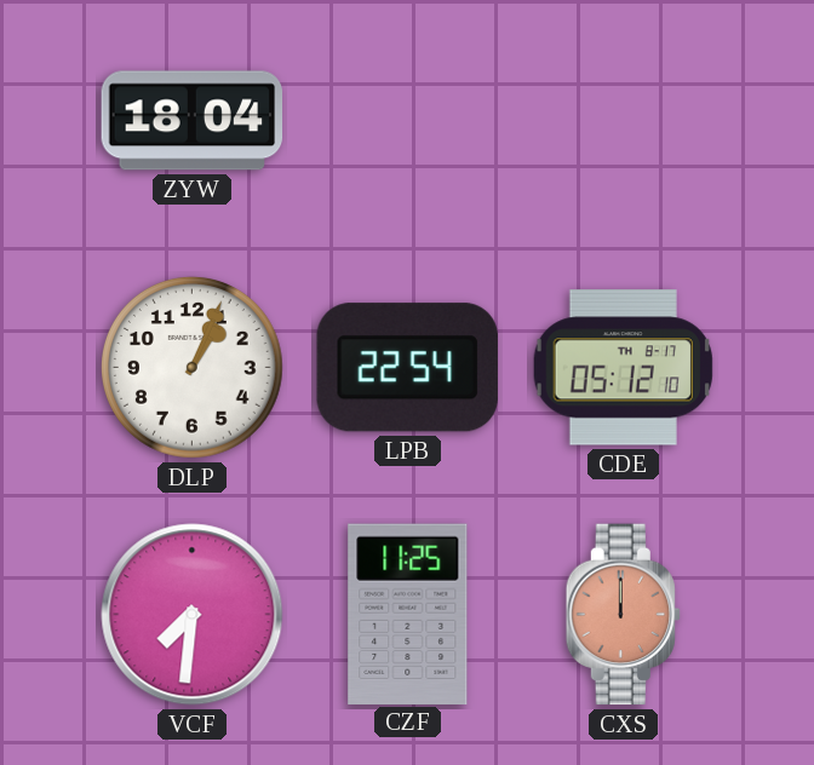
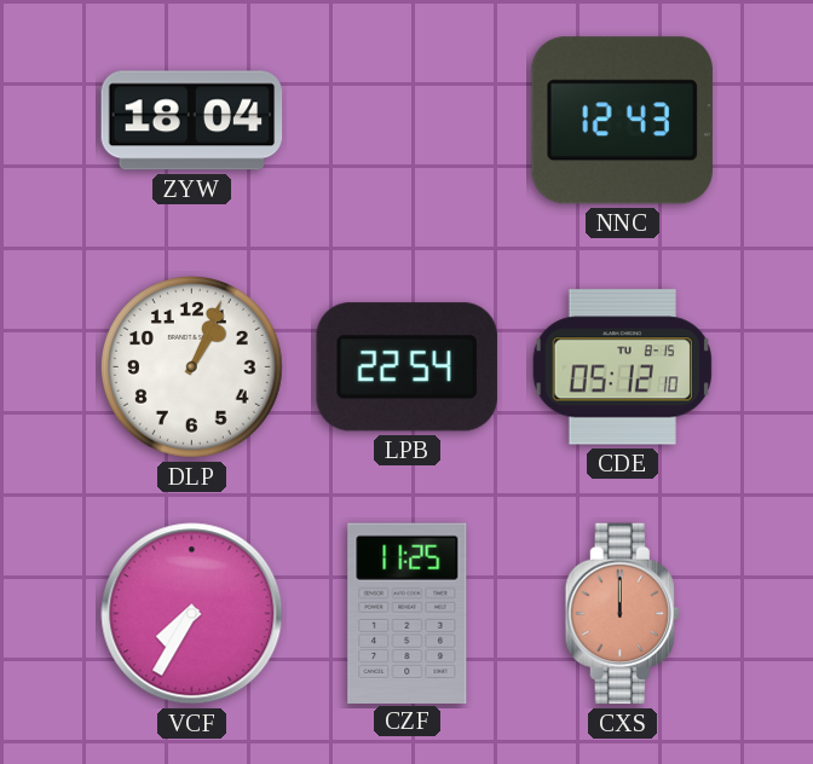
NNC: none -> 12:43
CDE date: TH 8-17 -> TU 8-15
VCF: 7:31 -> 7:35
